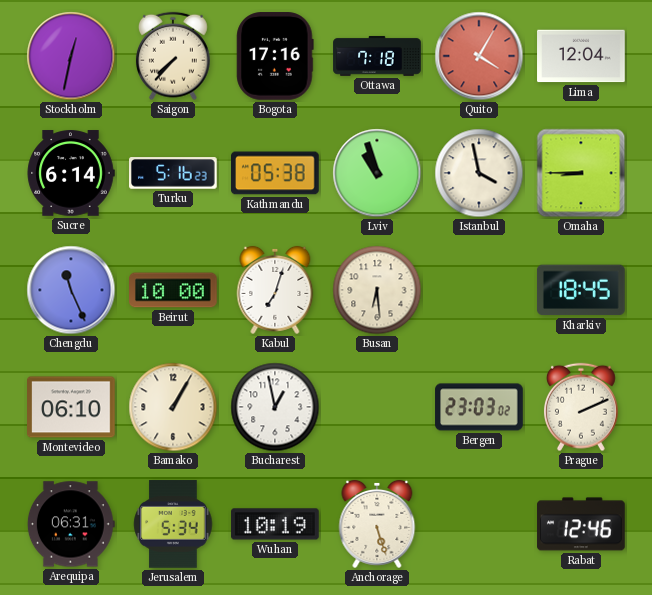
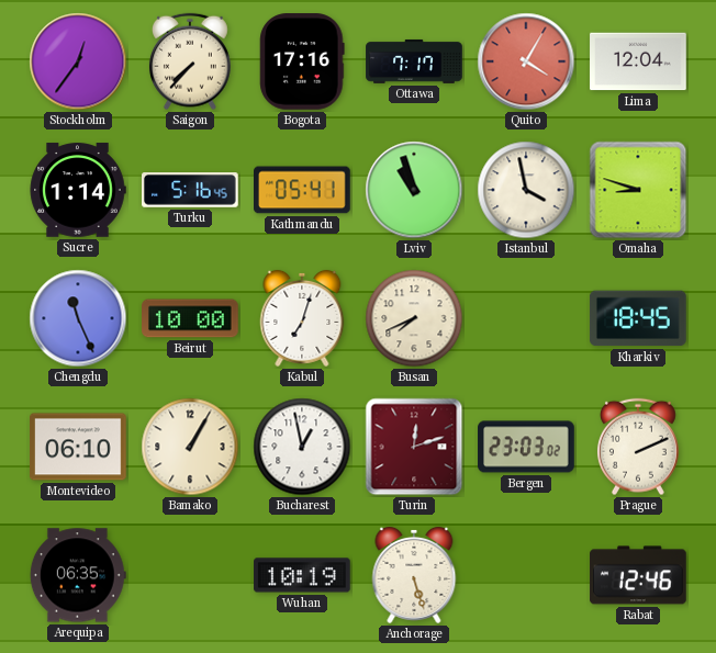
Stockholm: 12:32 -> 12:36
Ottawa: 7:18 -> 7:17
Sucre: 6:14 -> 1:14
Turku: 5:16:23 -> 5:16:45
Kathmandu: 05:38 -> 05:41
Omaha: 8:45 -> 8:48
Busan: 6:29 -> 7:41
Turin: none -> 12:12
Arequipa: 06:31 -> 06:35
Jerusalem: 5:34 -> none
